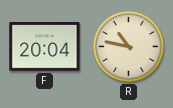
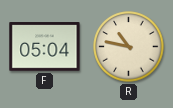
F: 20:04 -> 05:04
